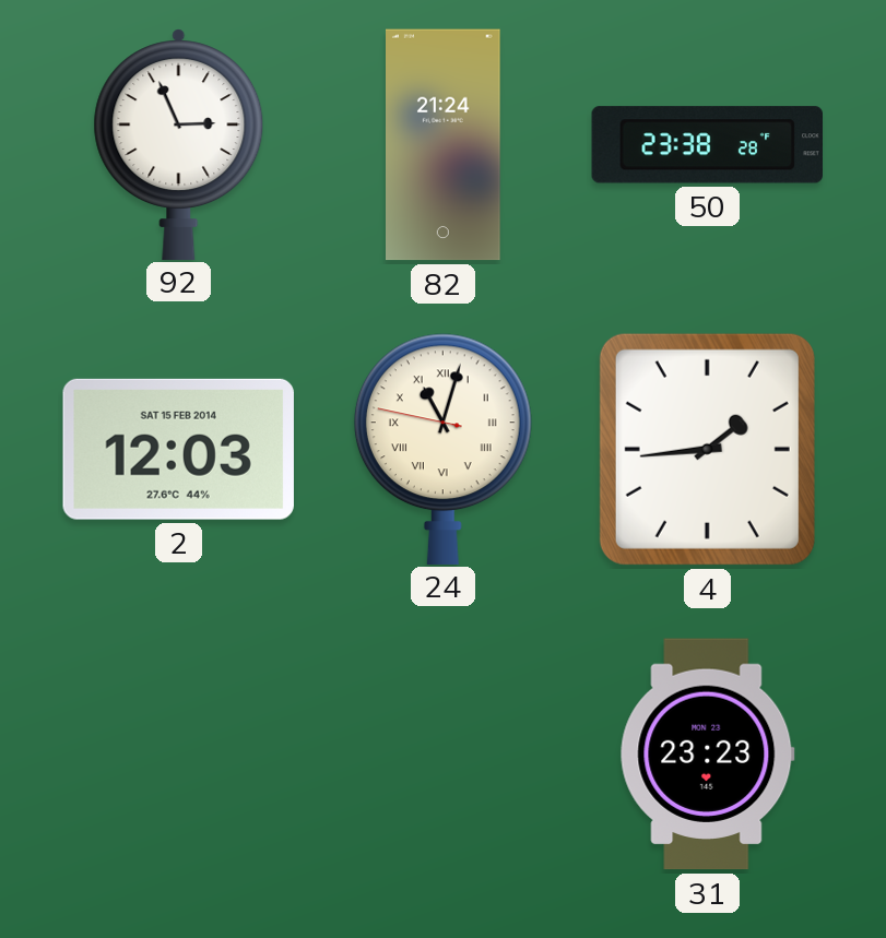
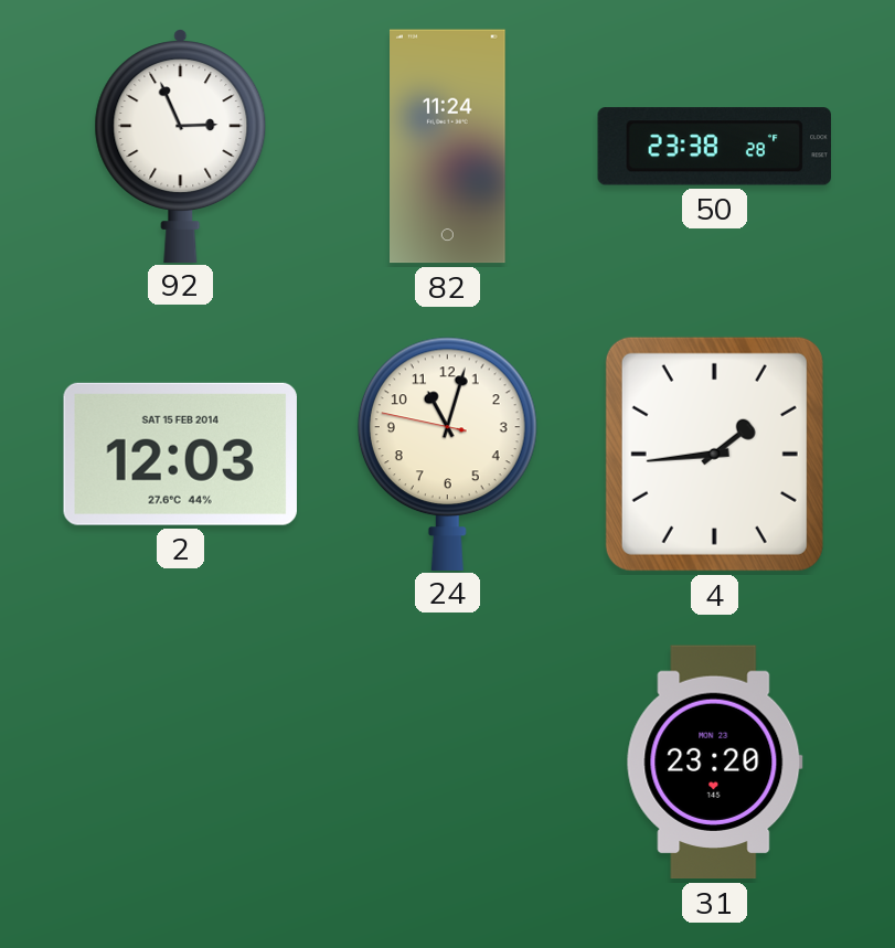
82: 21:24 -> 11:24
24 numerals: Roman -> Arabic
31: 23:23 -> 23:20
